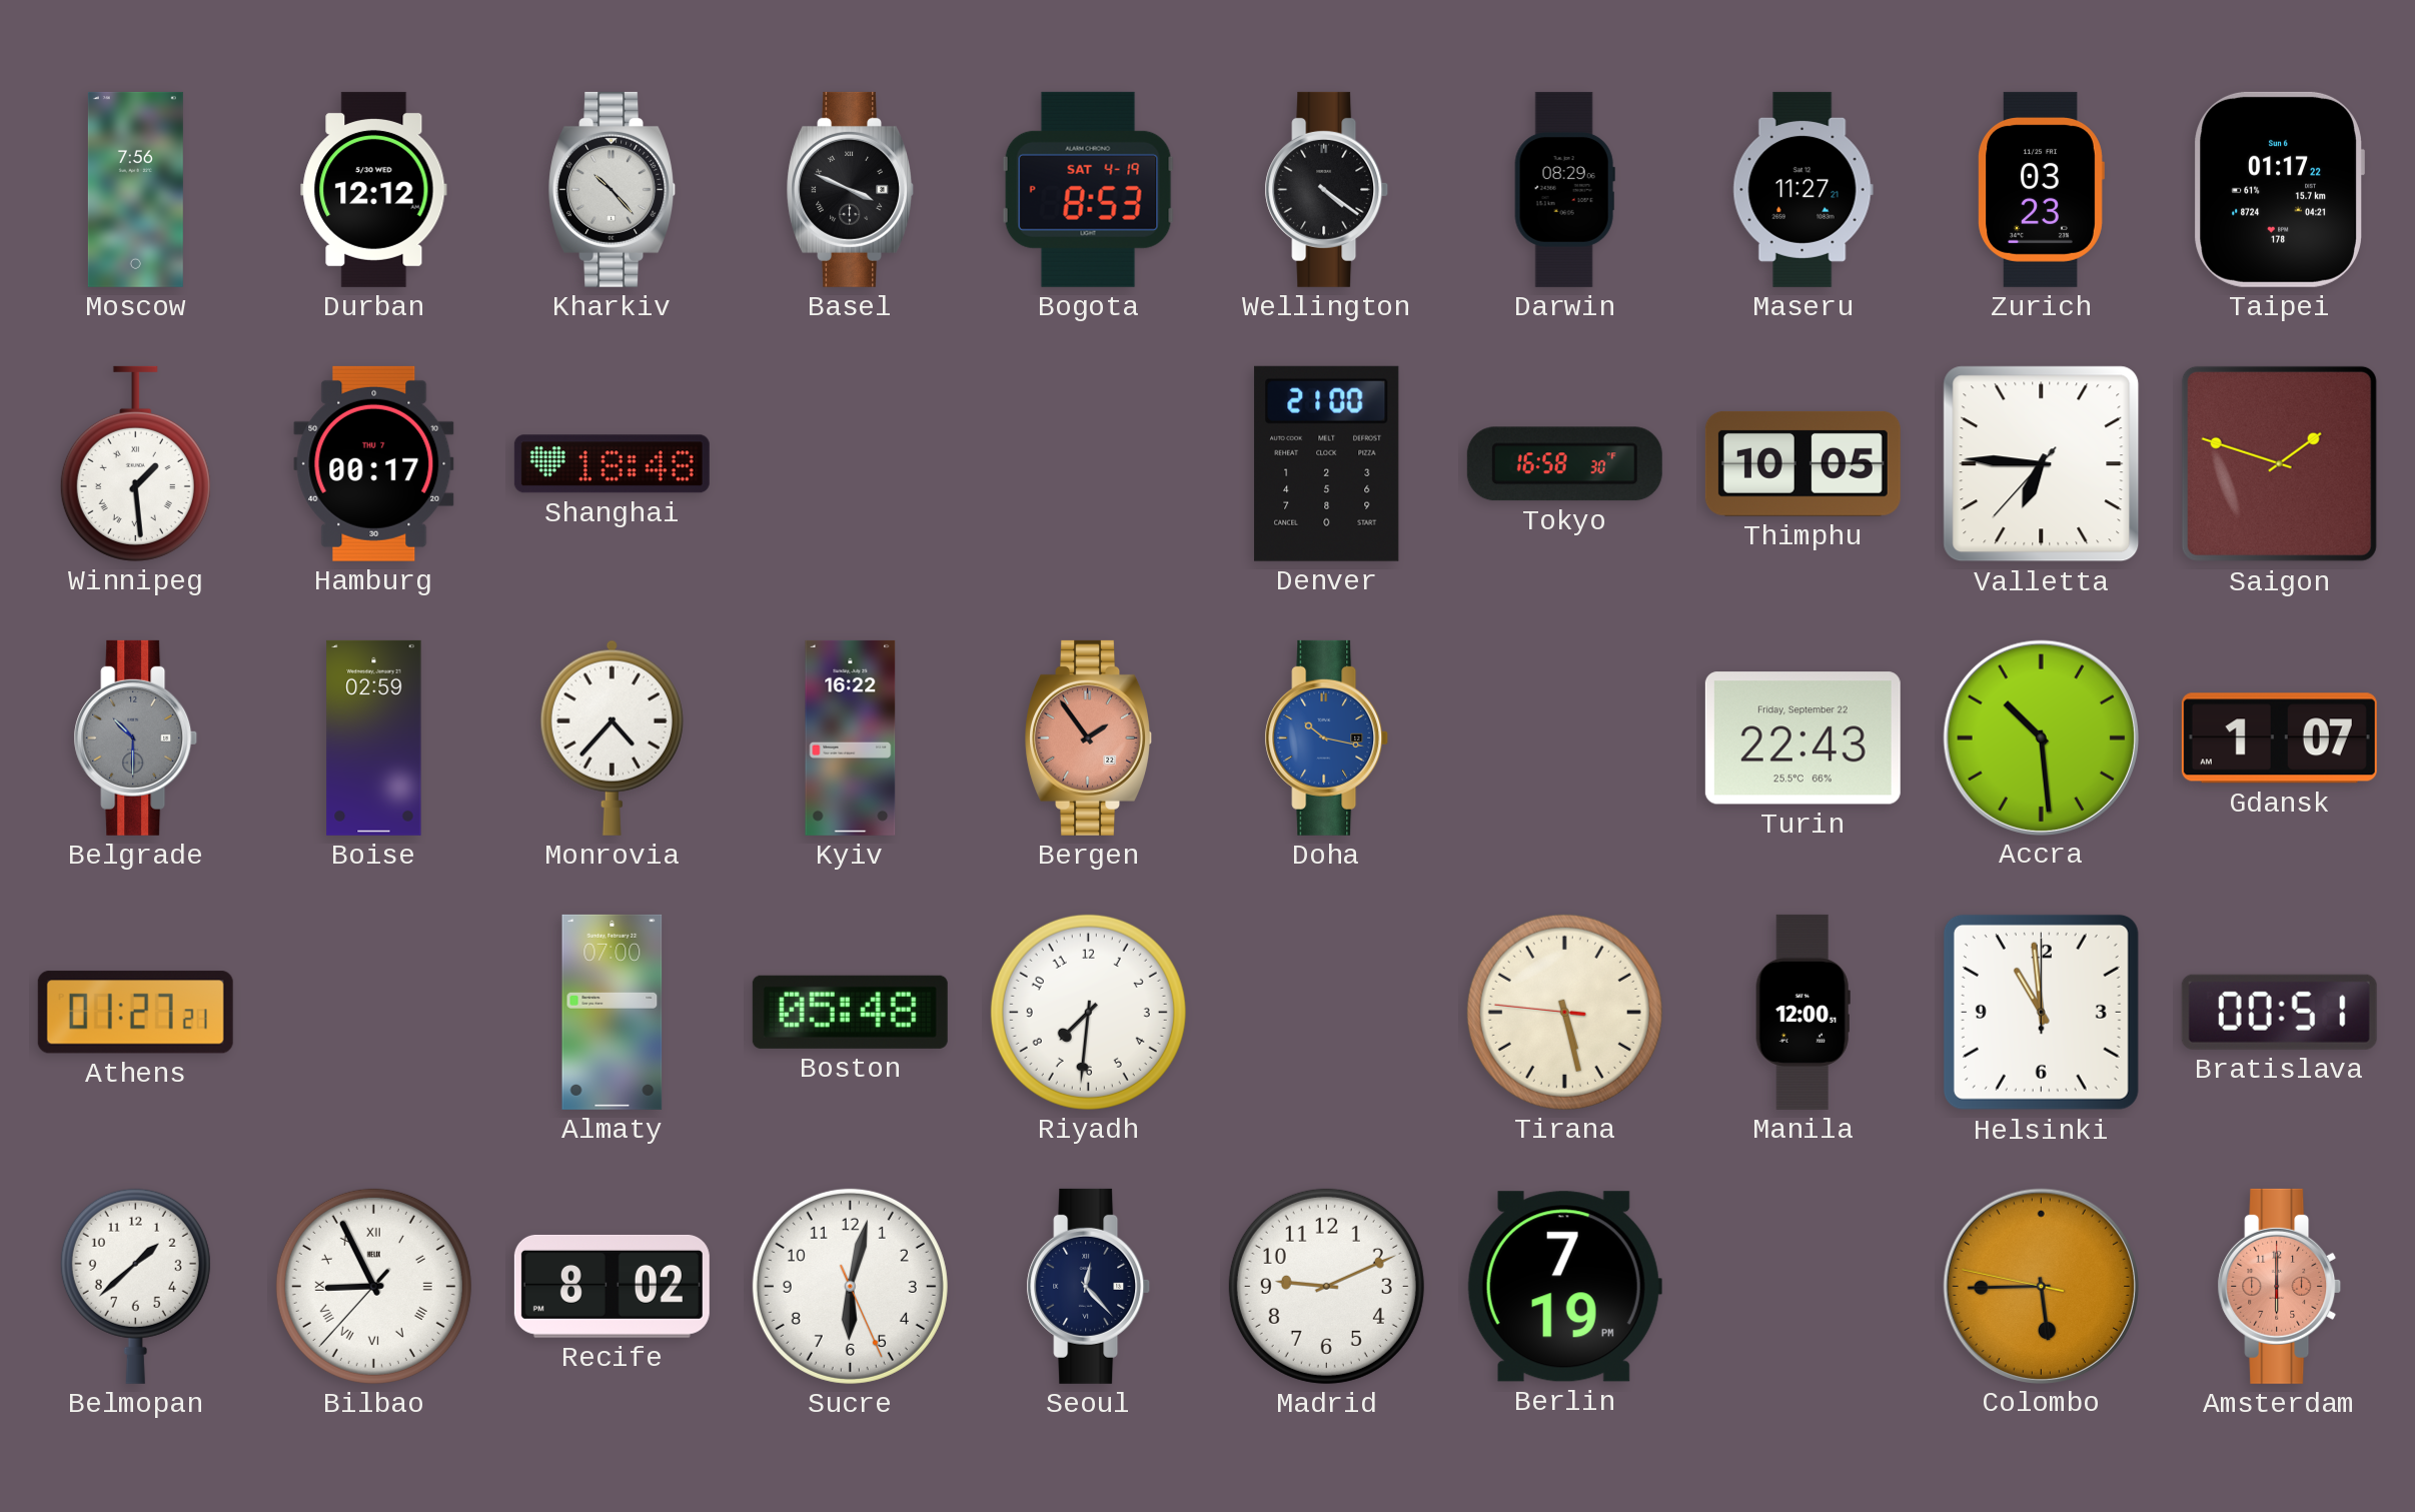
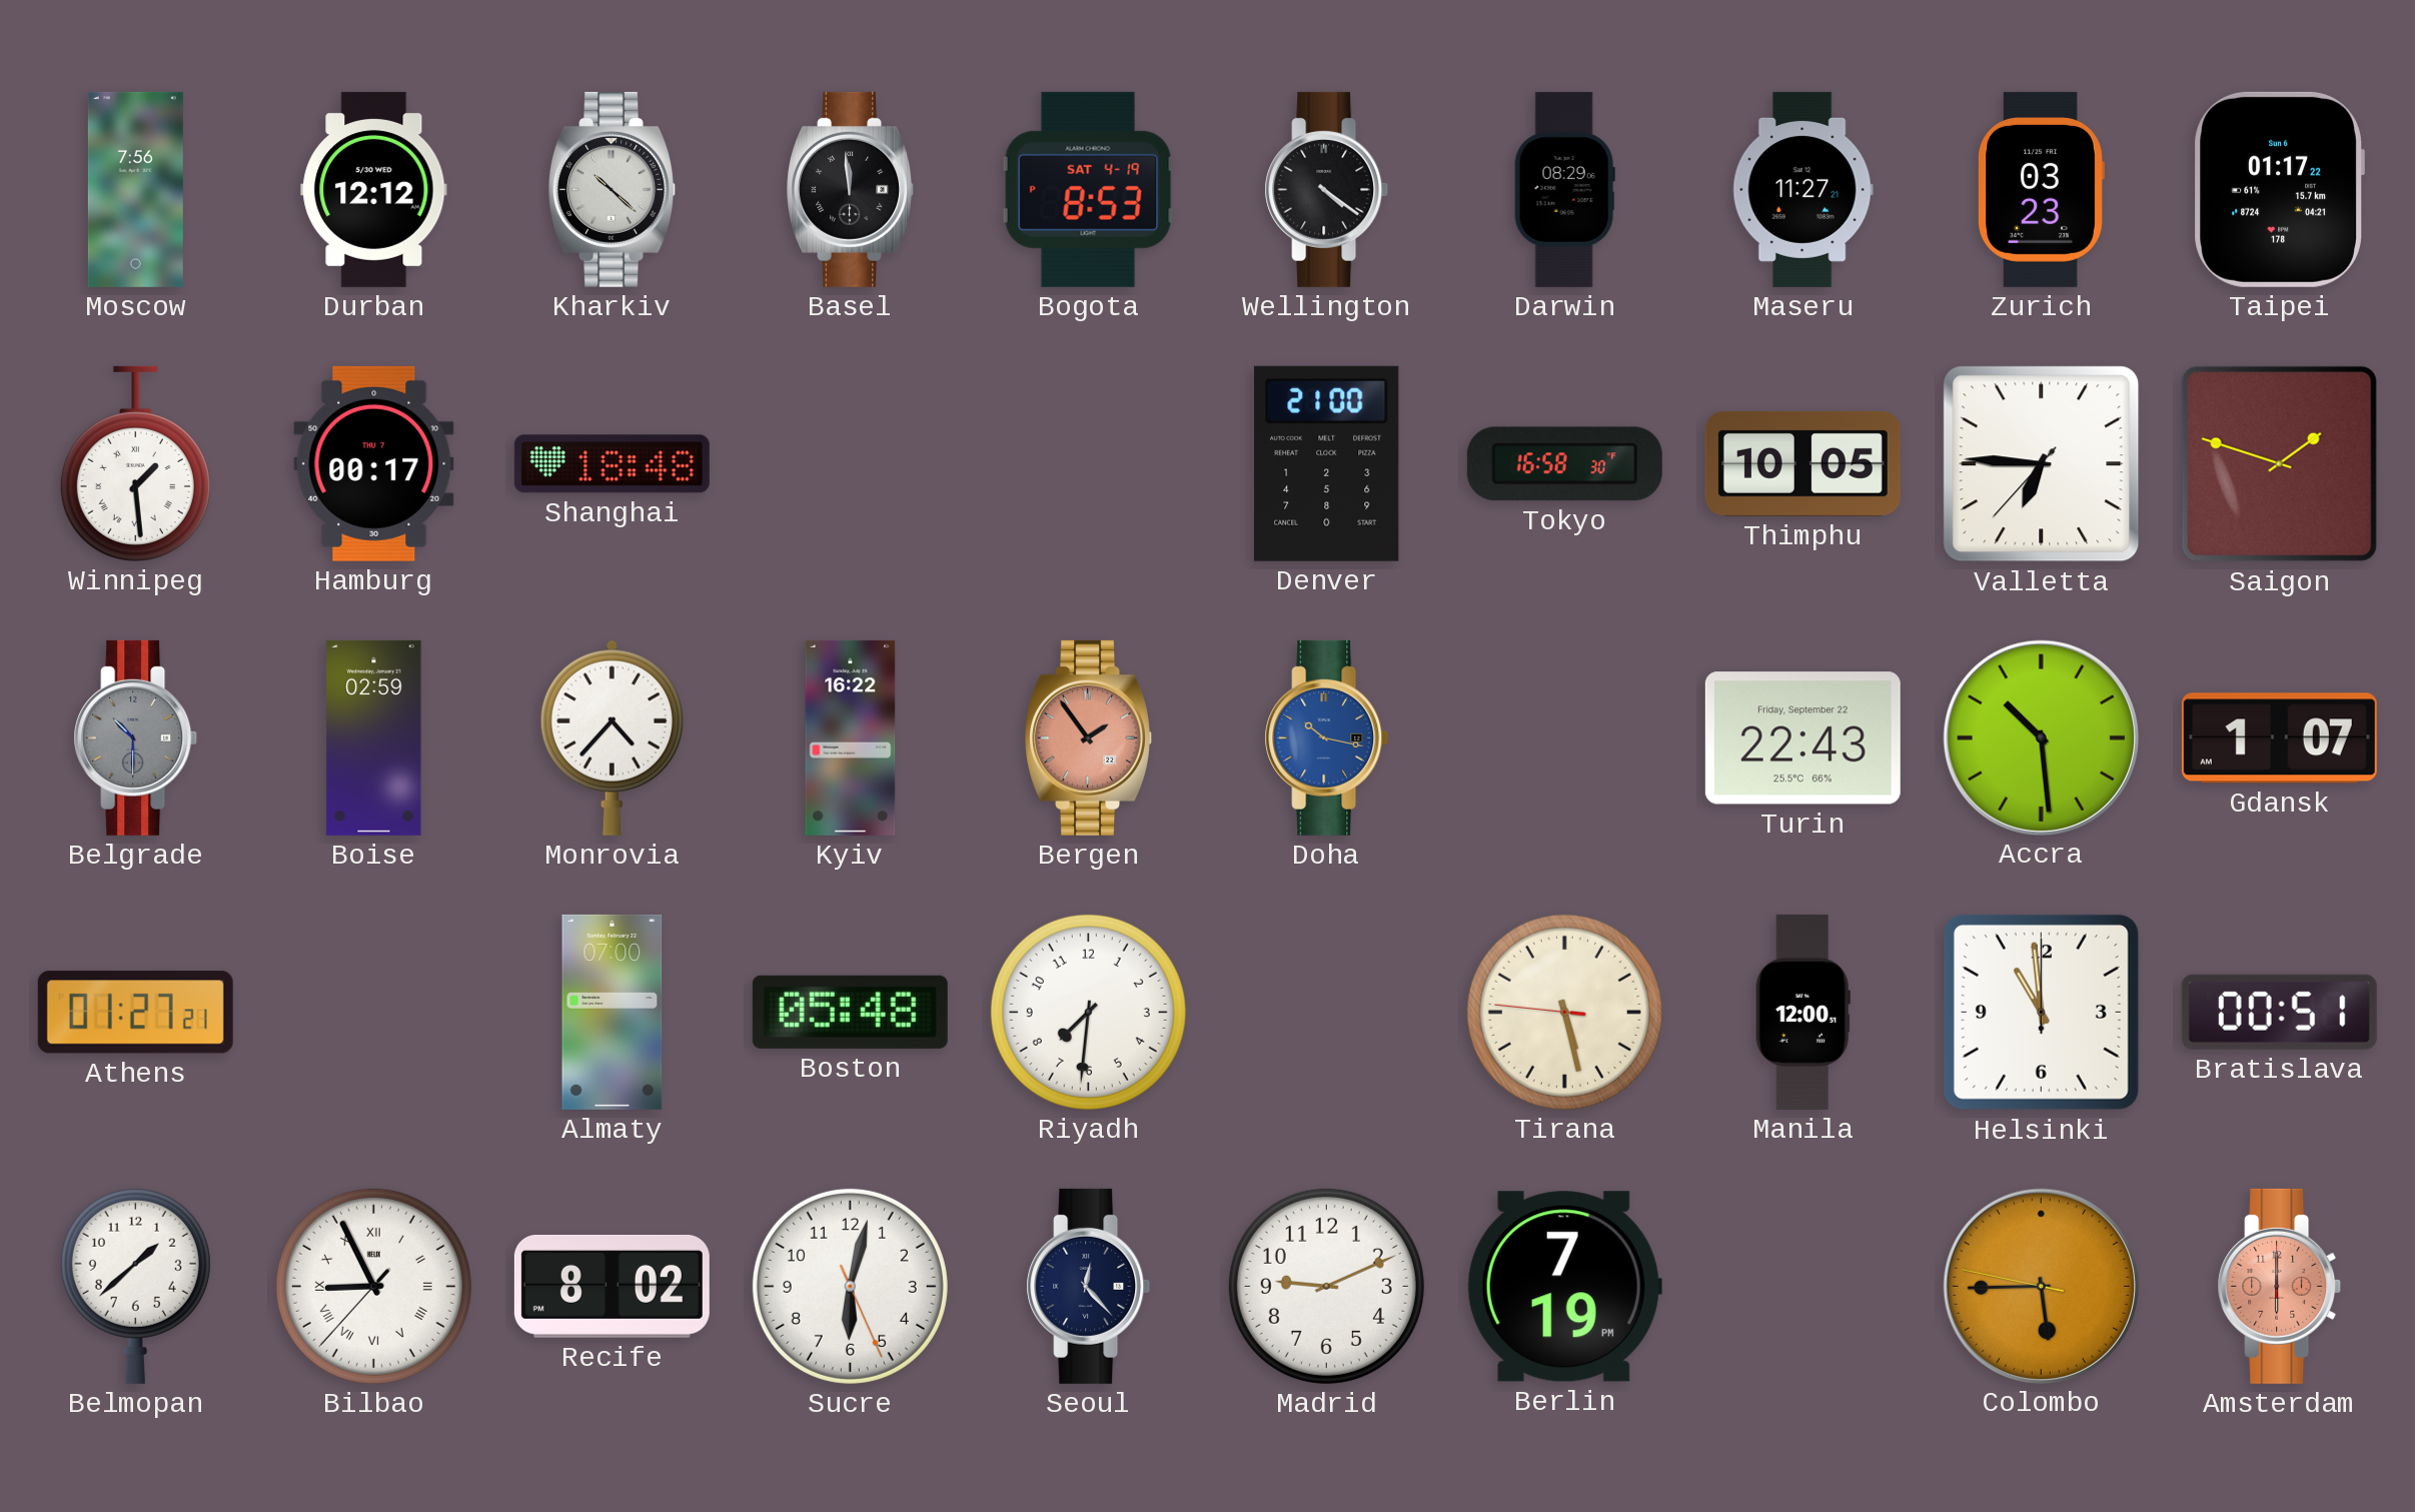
Kharkiv: 10:23 -> 10:22
Basel: 3:49 -> 11:59
